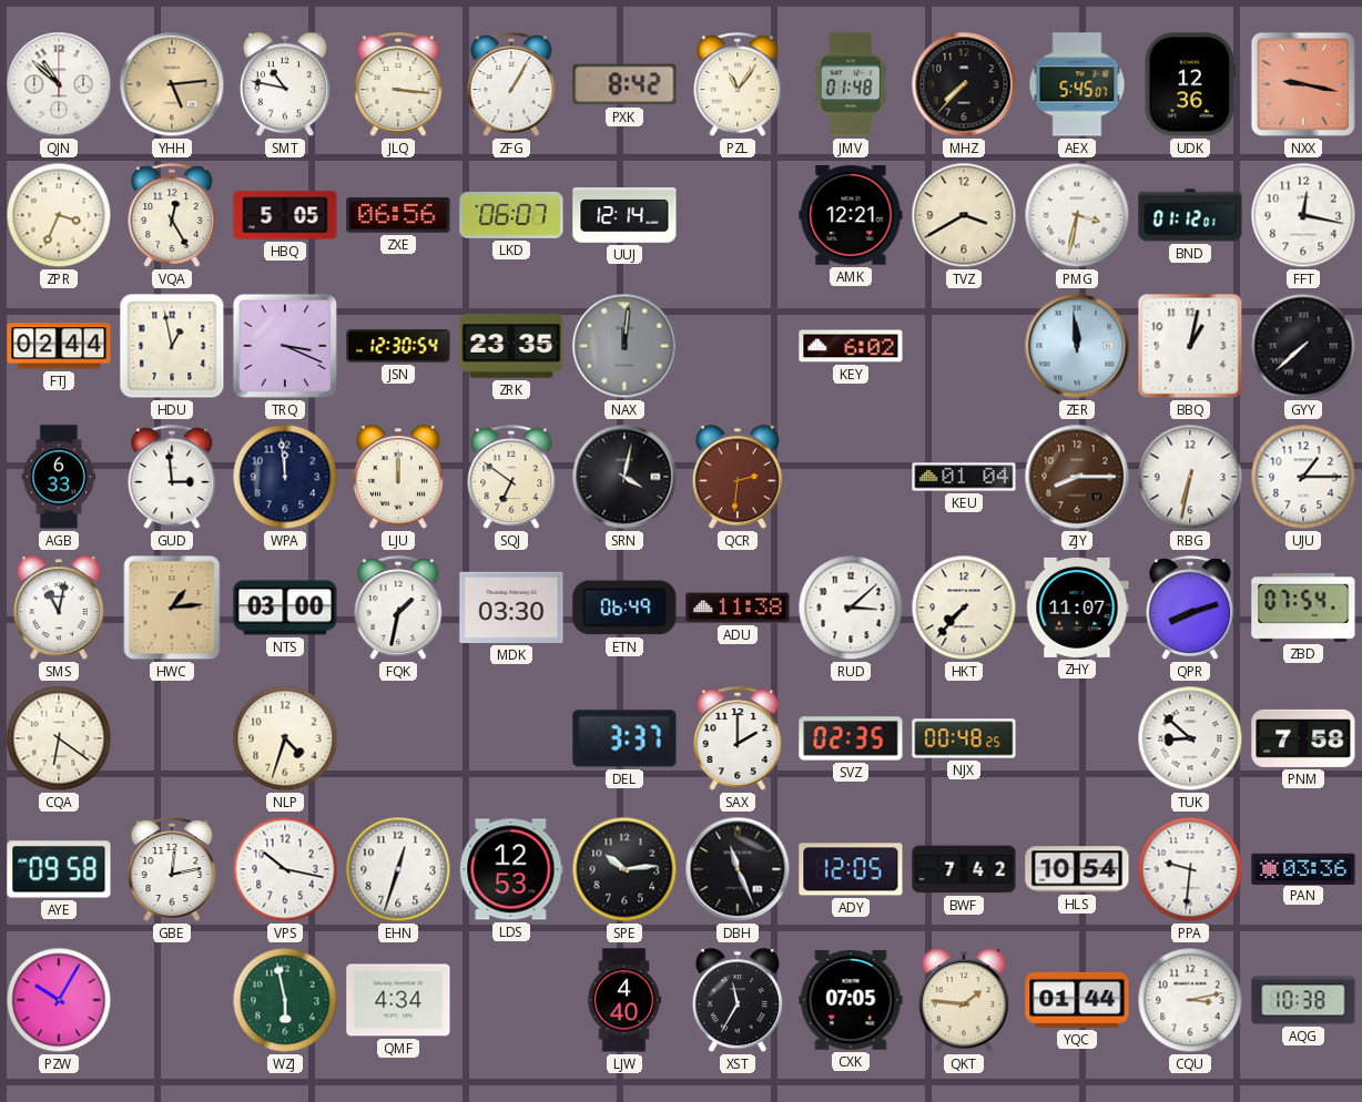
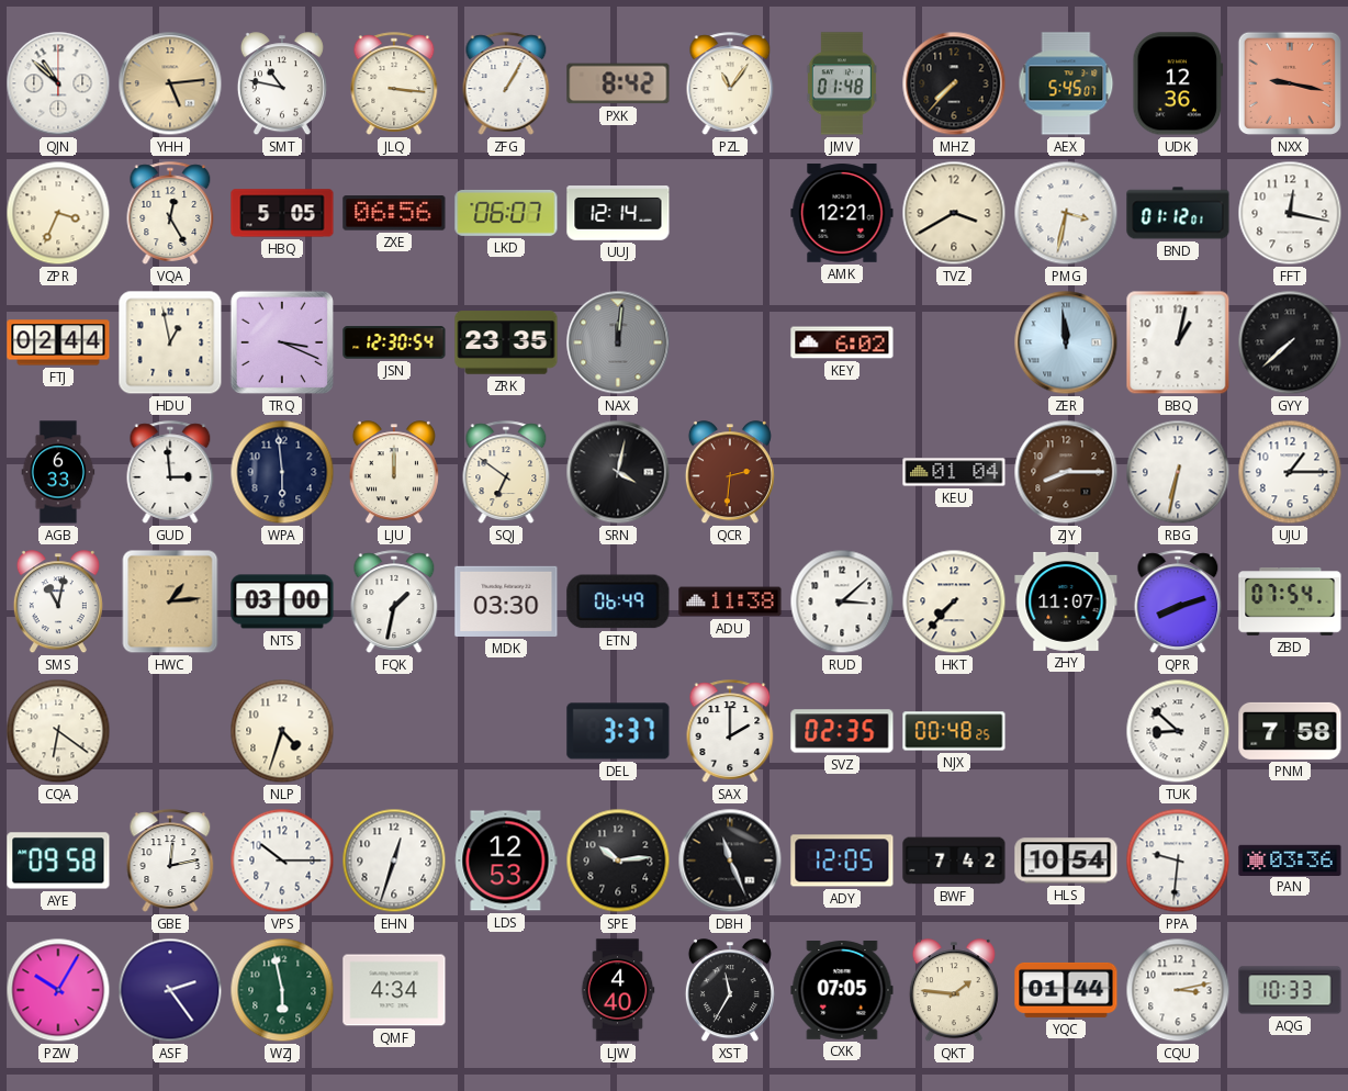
WPA: 11:59 -> 5:59
VPS: 10:17 -> 10:15
ASF: none -> 2:24
AQG: 10:38 -> 10:33
